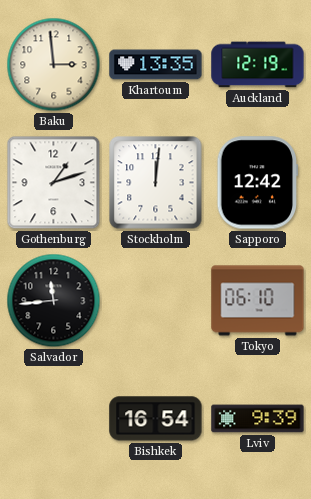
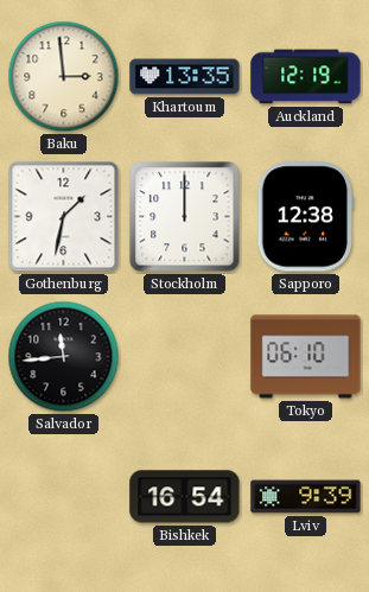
Gothenburg: 1:12 -> 1:32
Stockholm: 12:01 -> 12:00
Sapporo: 12:42 -> 12:38
